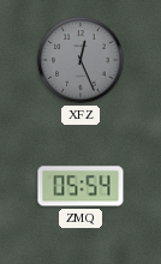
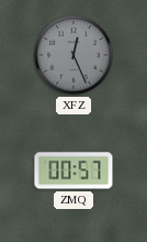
ZMQ: 05:54 -> 00:57
